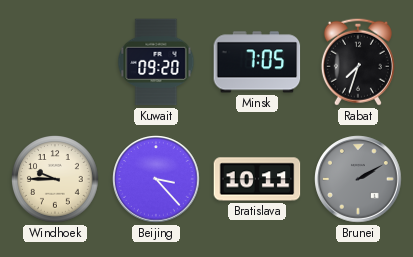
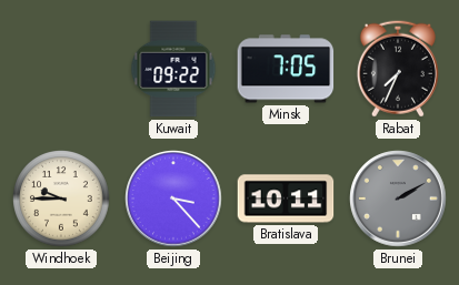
Kuwait: 09:20 -> 09:22
Rabat: 7:33 -> 7:34
